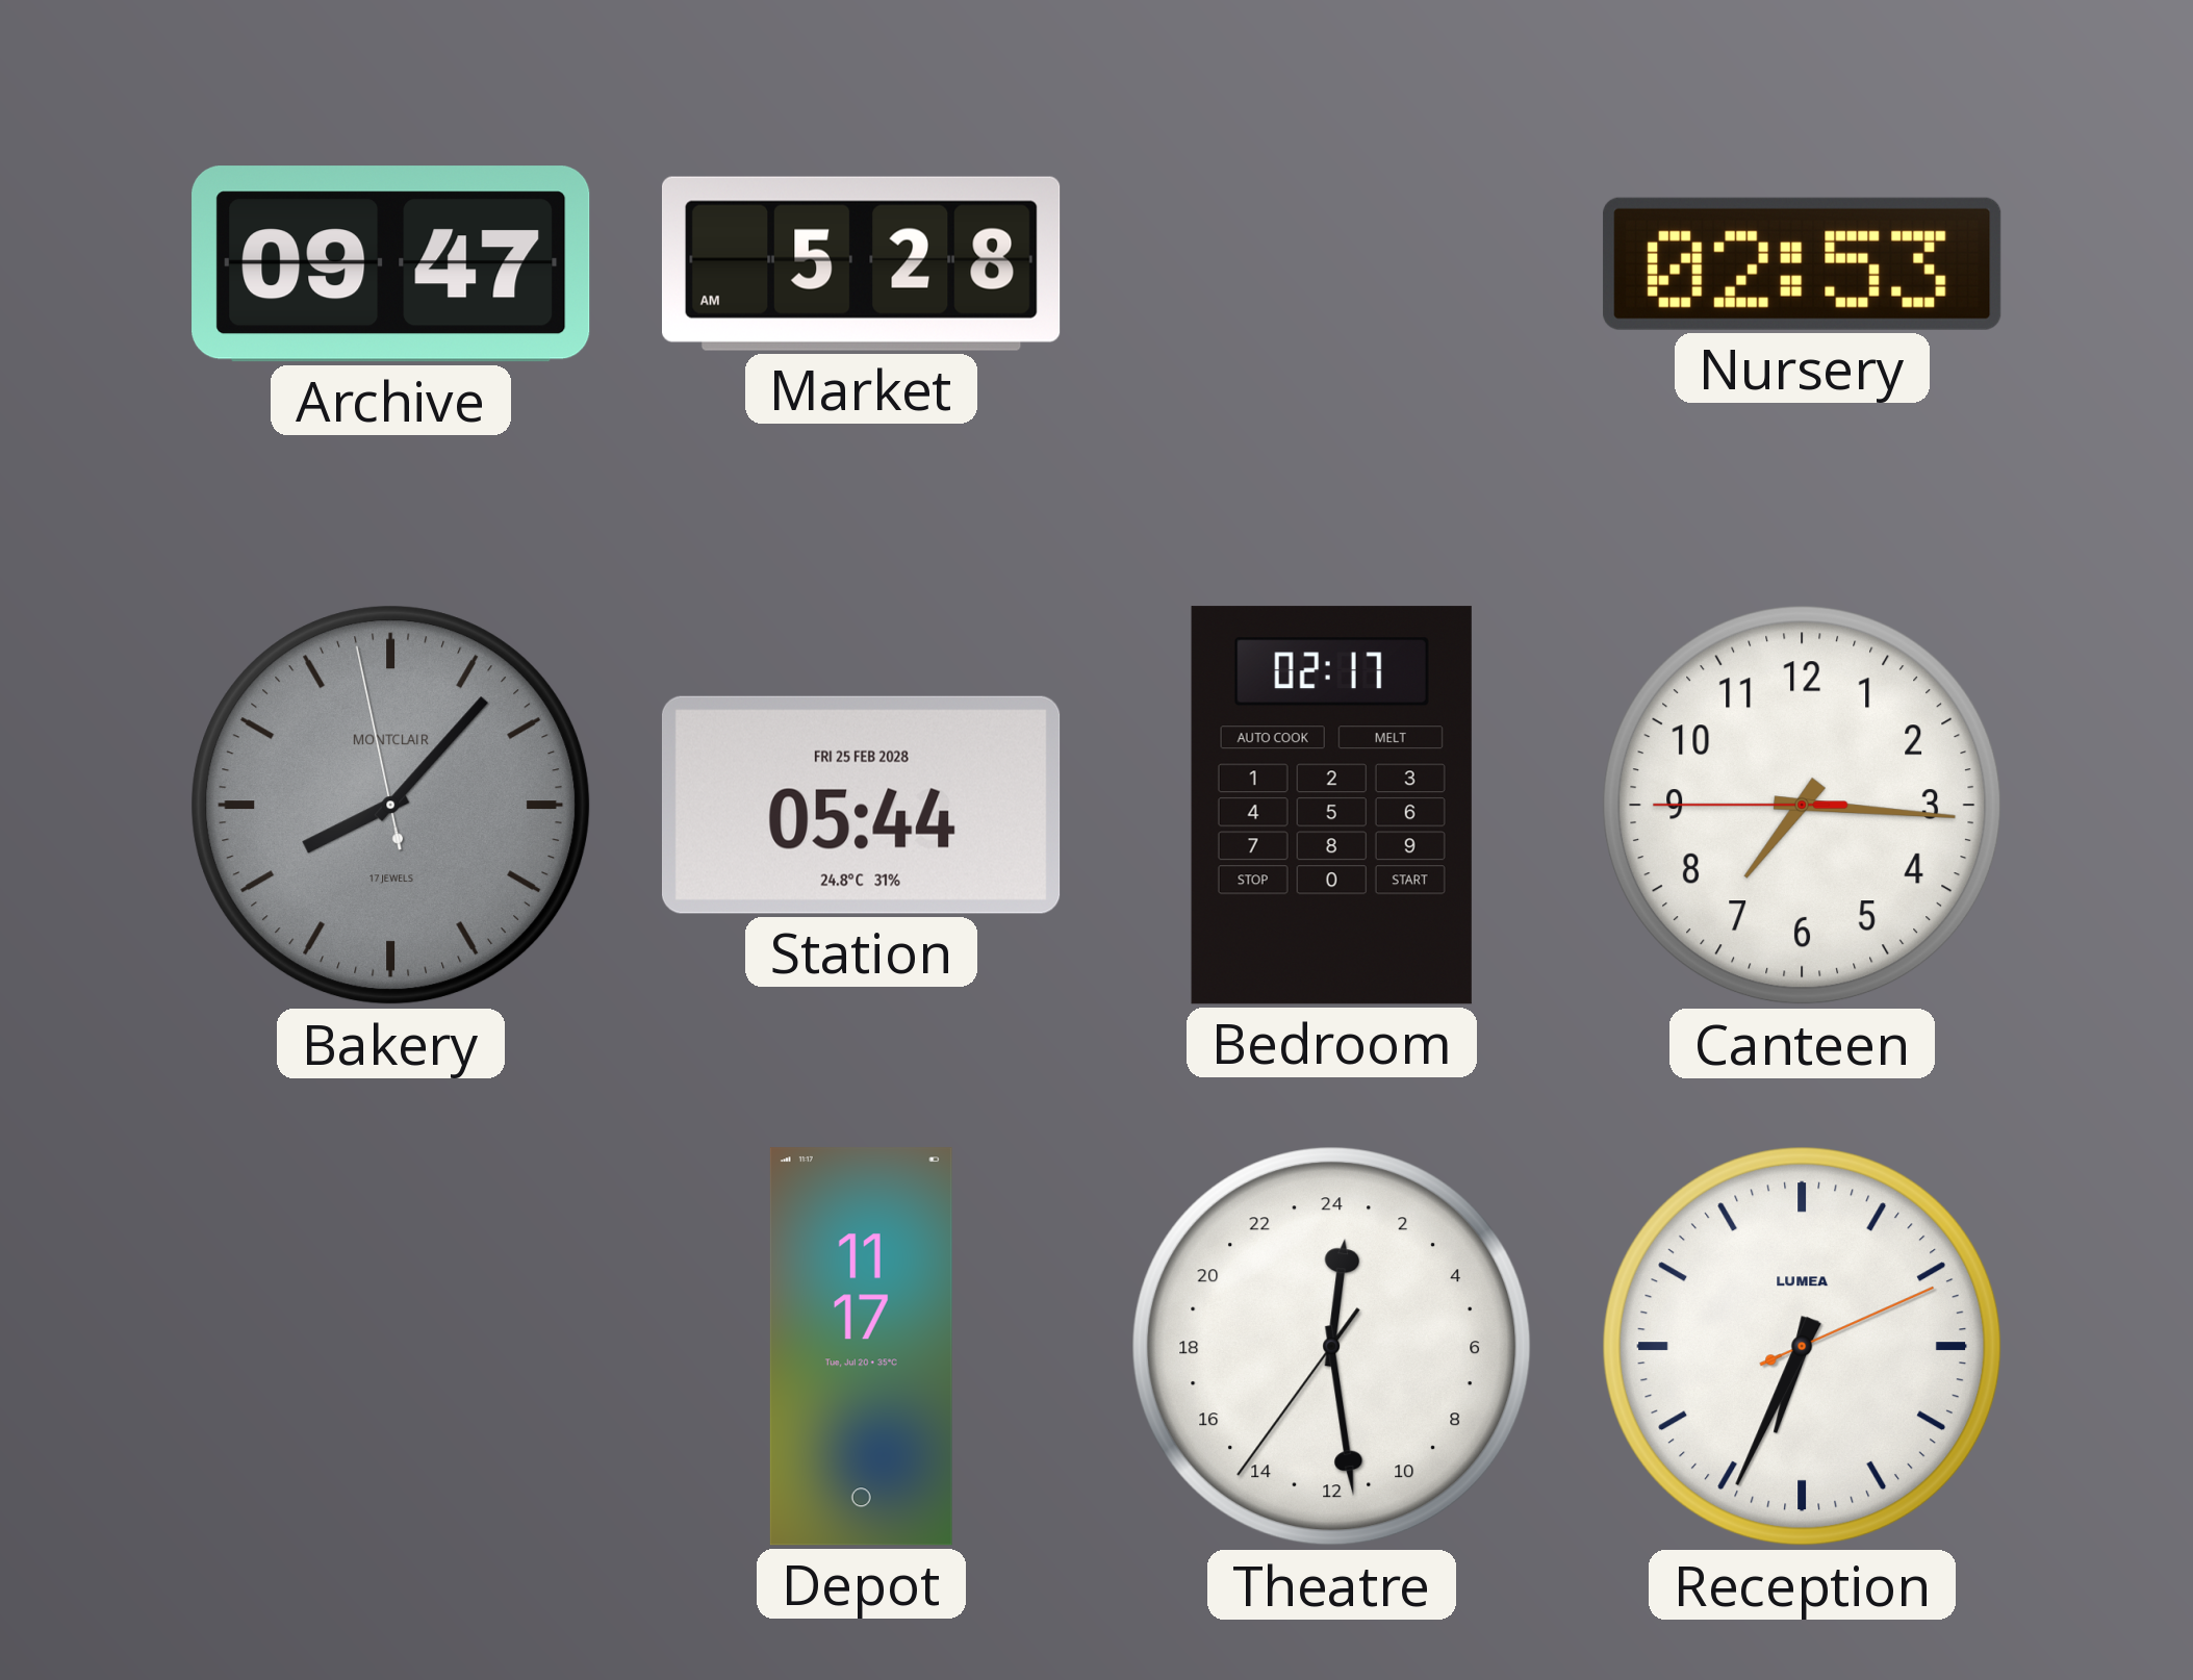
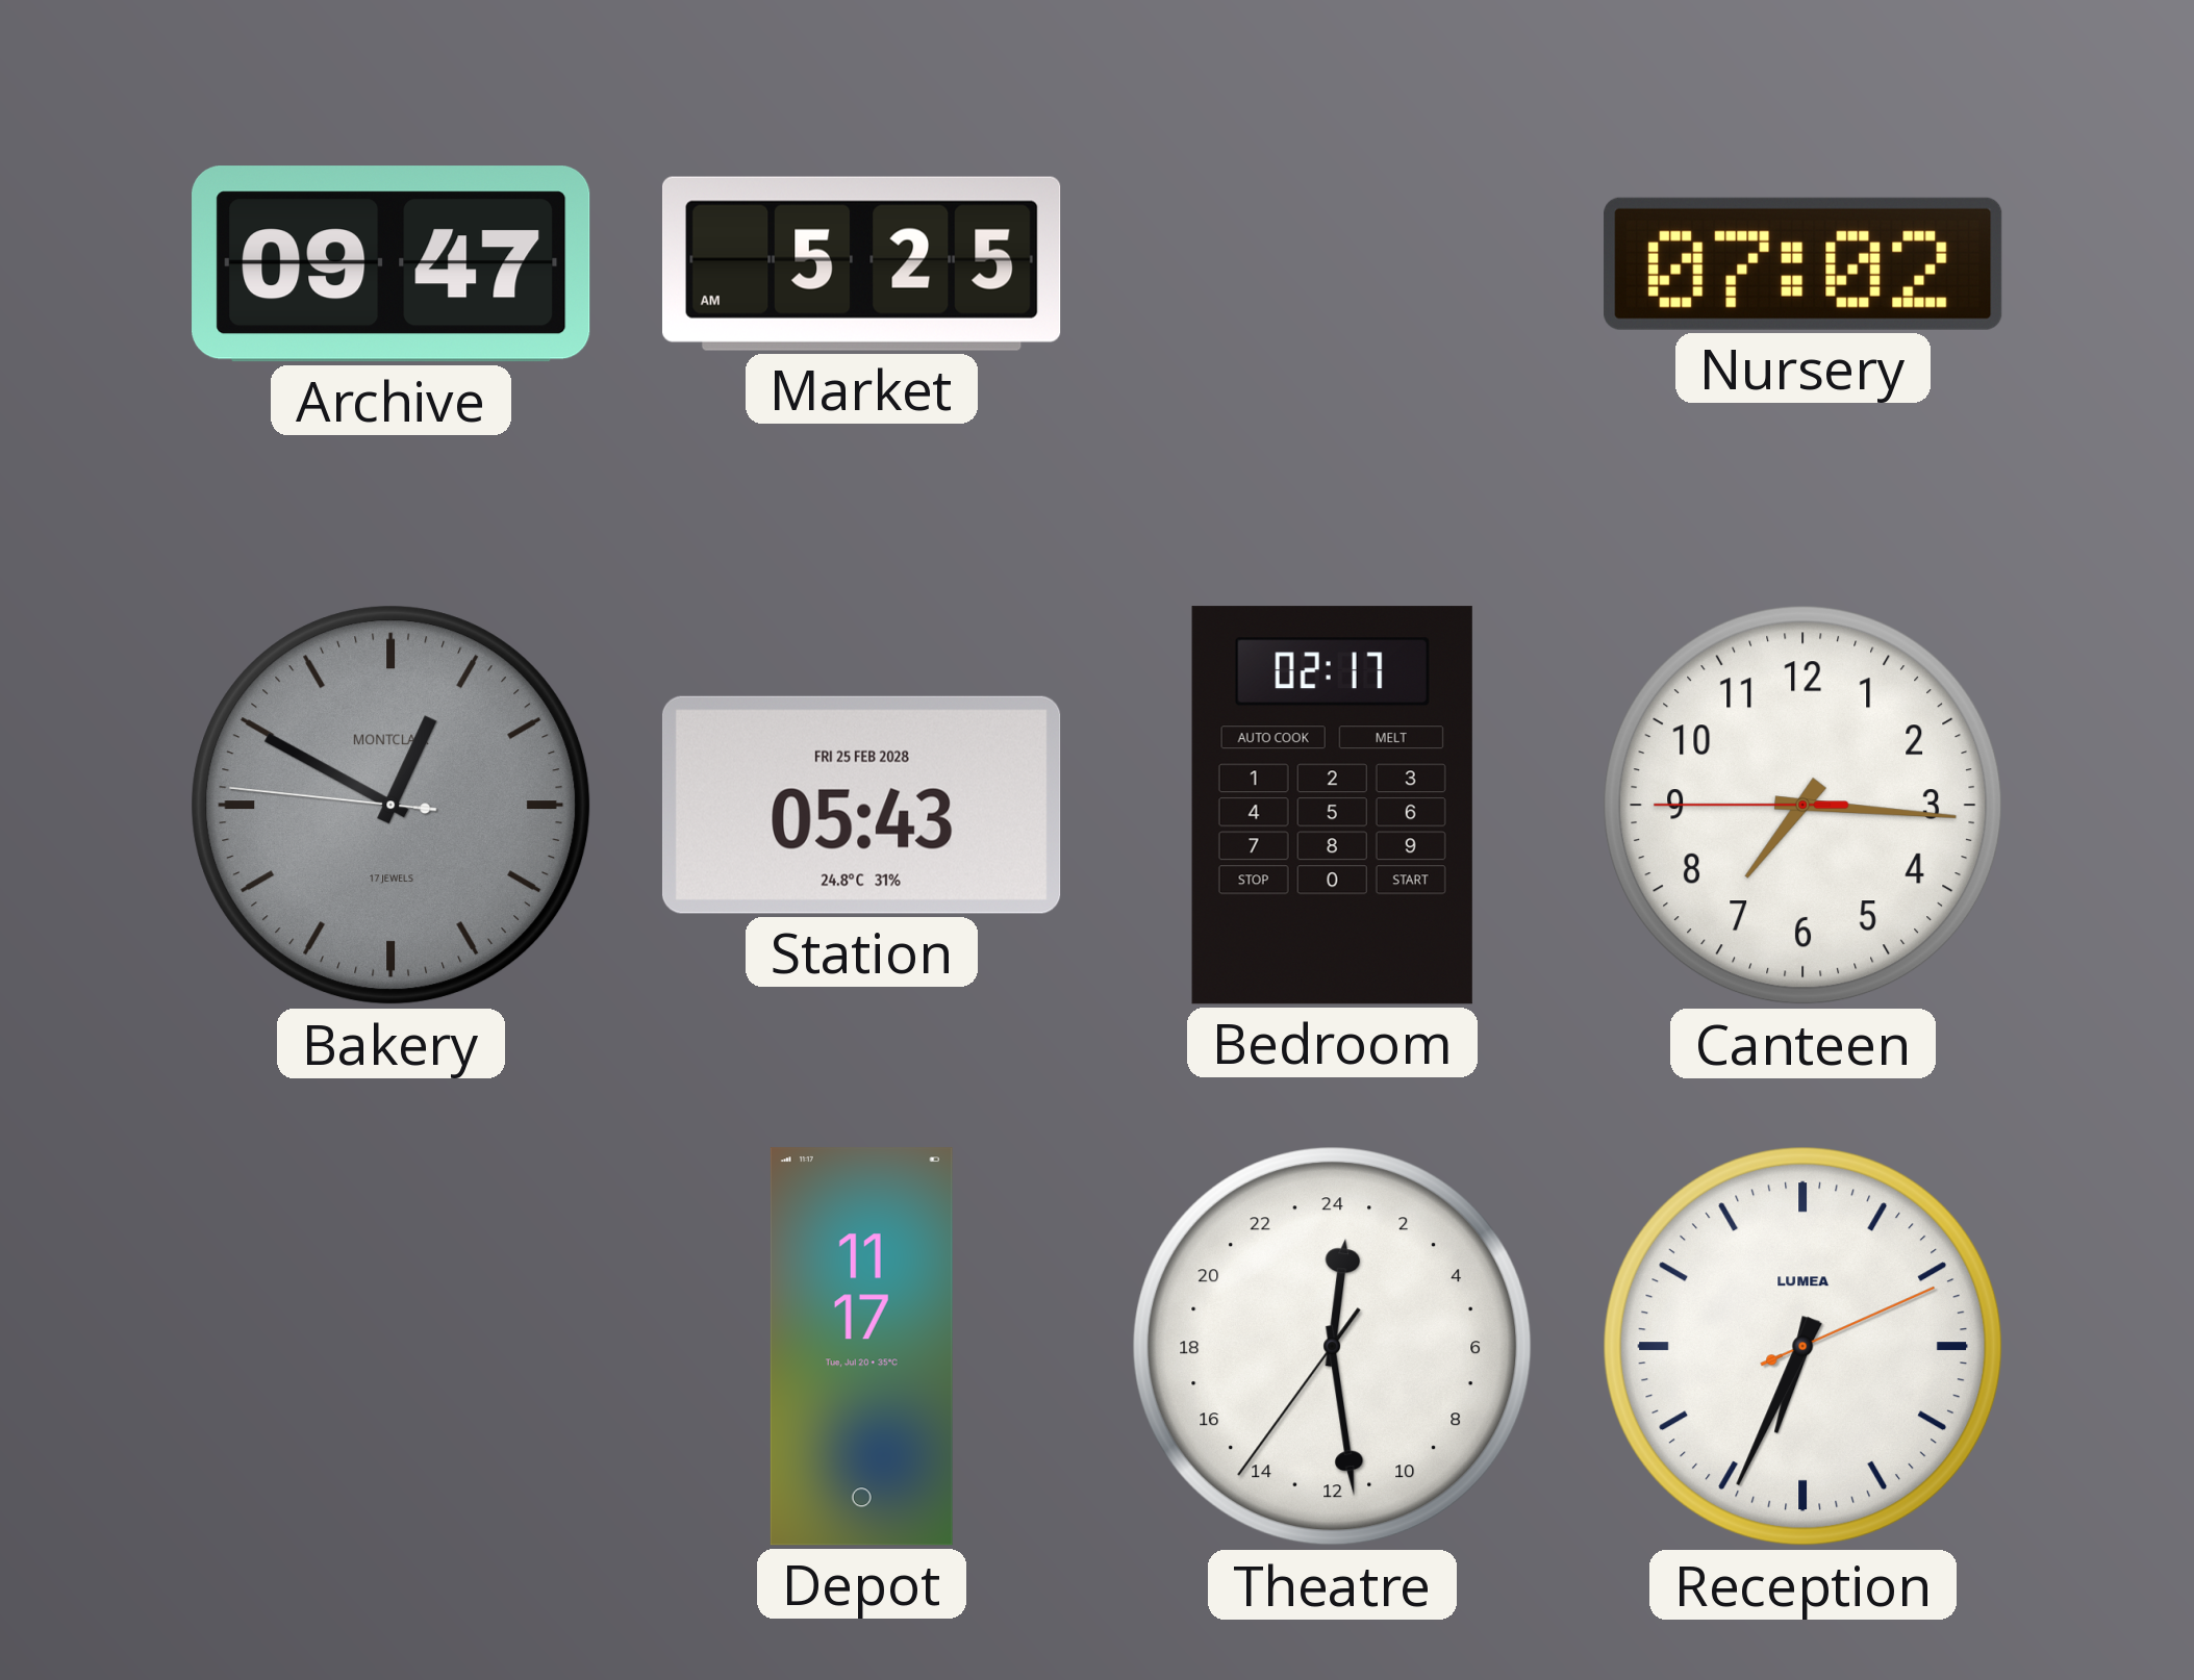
Market: 5:28 -> 5:25
Nursery: 02:53 -> 07:02
Bakery: 8:06 -> 12:49
Station: 05:44 -> 05:43
